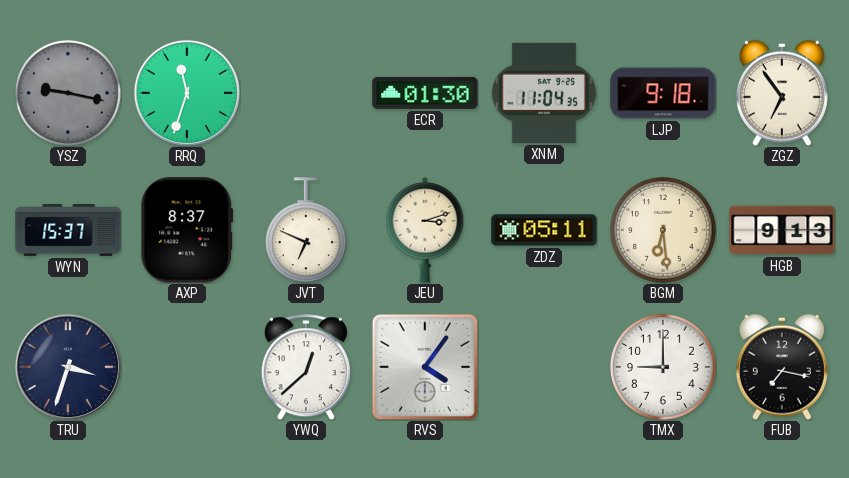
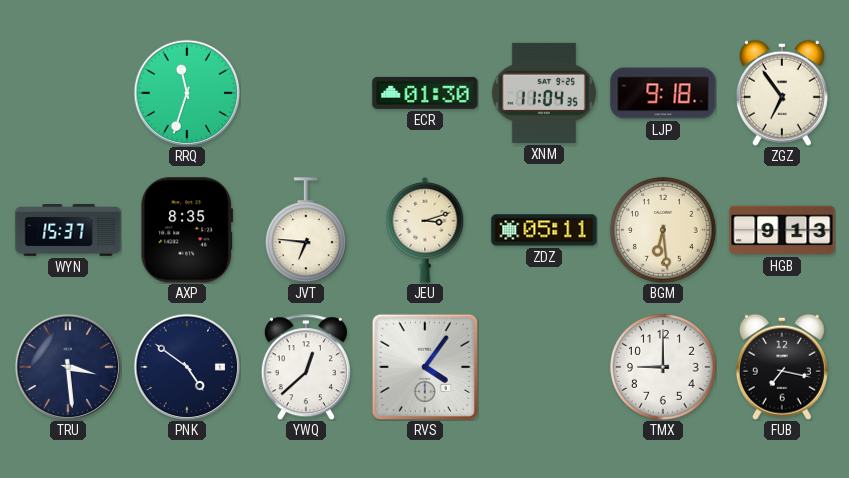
YSZ: 9:17 -> none
AXP: 8:37 -> 8:35
JVT: 6:49 -> 6:46
TRU: 3:33 -> 3:29
PNK: none -> 4:51
